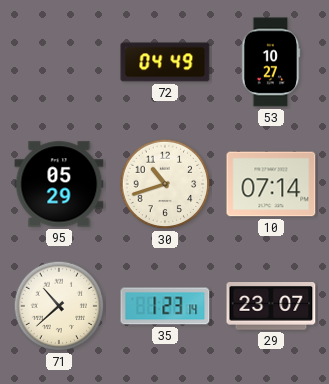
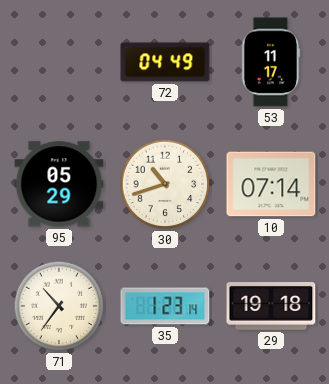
53: 10:27 -> 11:17
71: 10:38 -> 10:36
29: 23:07 -> 19:18
